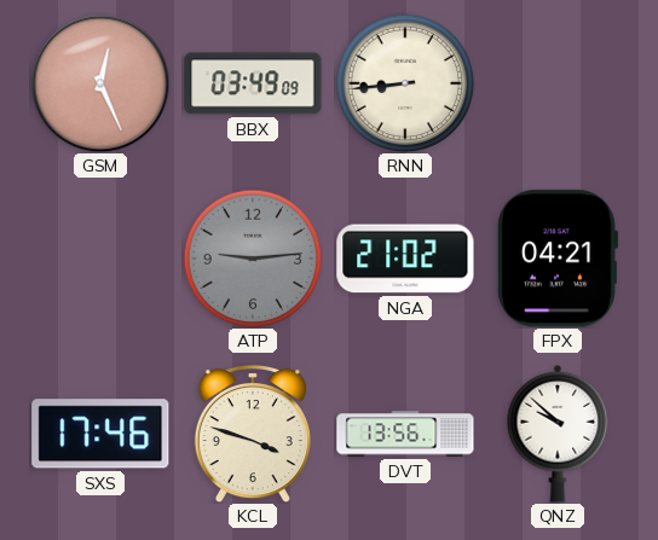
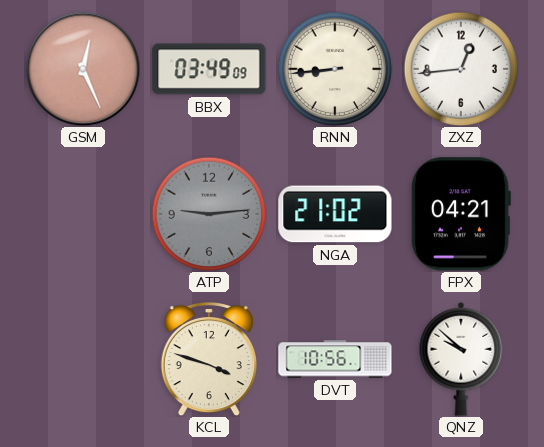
ZXZ: none -> 12:44
SXS: 17:46 -> none
DVT: 13:56 -> 10:56
